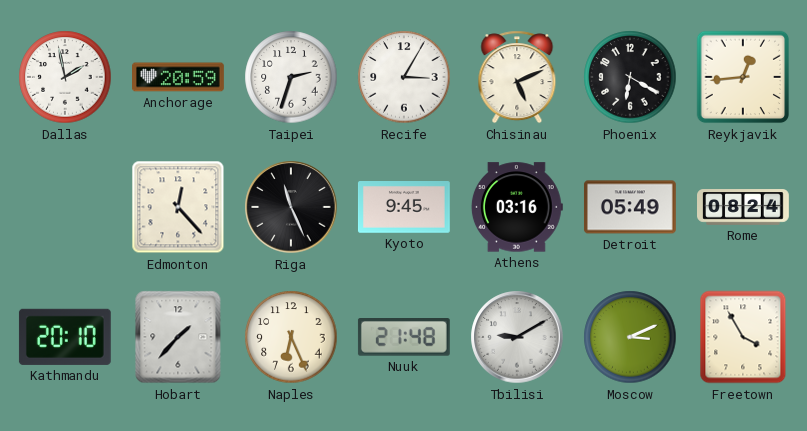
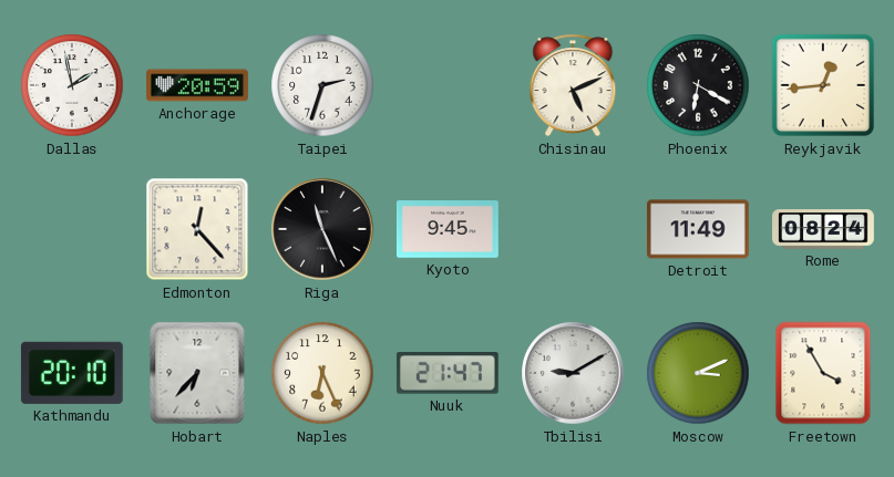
Recife: 3:05 -> none
Athens: 03:16 -> none
Detroit: 05:49 -> 11:49
Hobart: 1:37 -> 6:37
Nuuk: 21:48 -> 21:47
